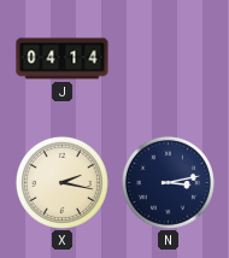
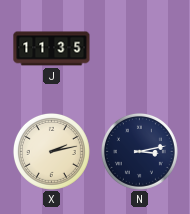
J: 04:14 -> 11:35
X: 2:17 -> 2:13
